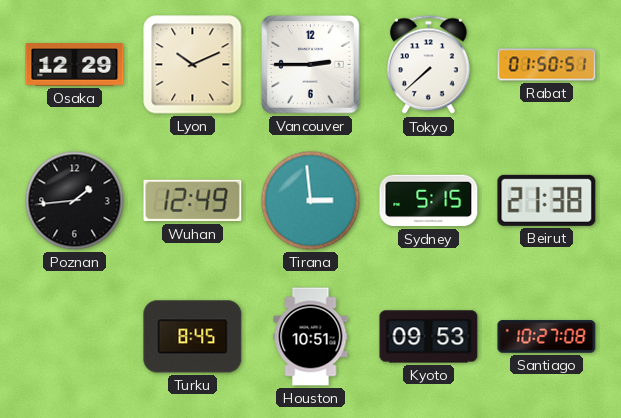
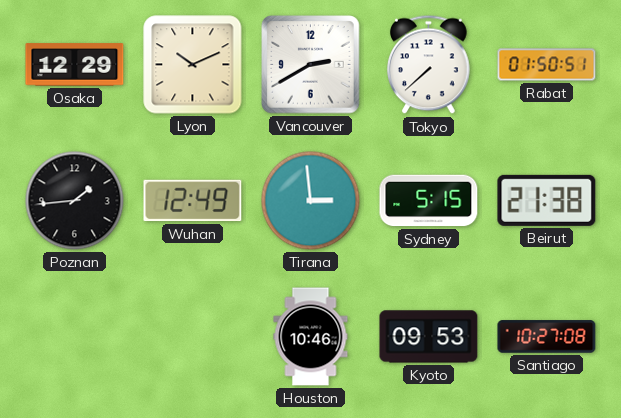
Vancouver: 2:45 -> 2:40
Turku: 8:45 -> none
Houston: 10:51 -> 10:46
